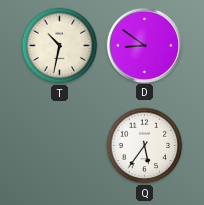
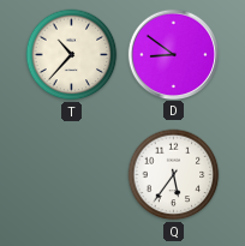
T: 10:32 -> 10:37
